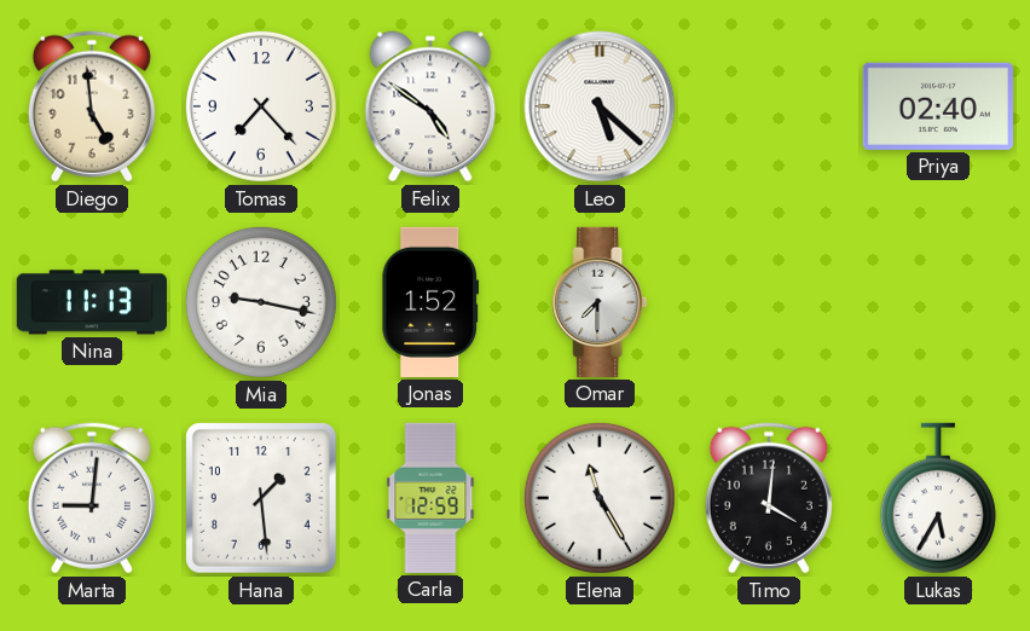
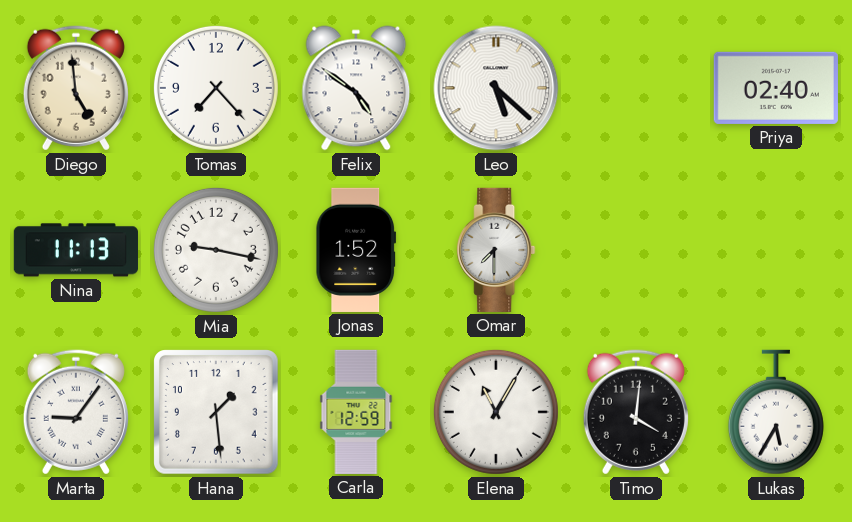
Marta: 9:01 -> 9:06
Elena: 11:25 -> 11:05
